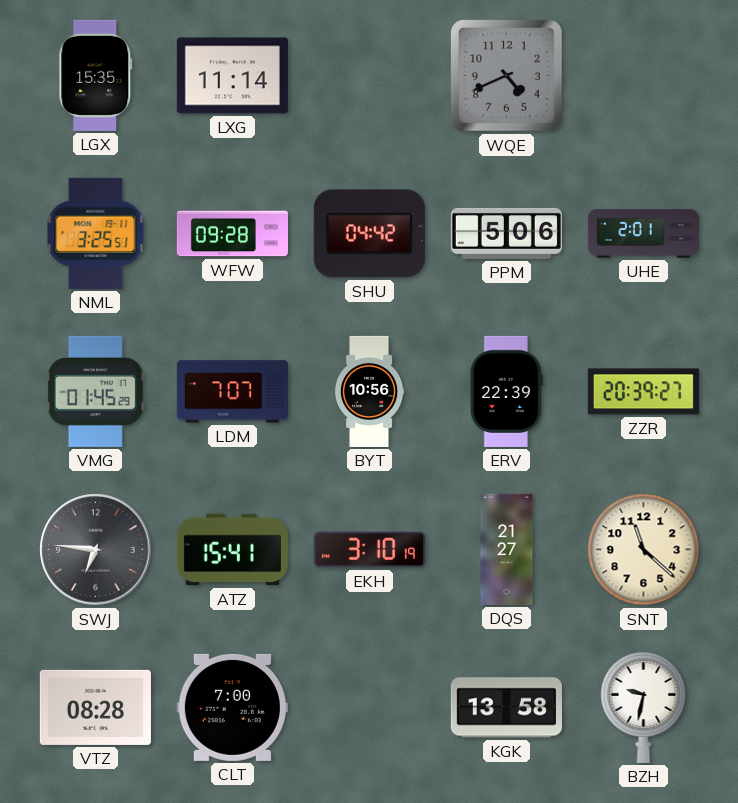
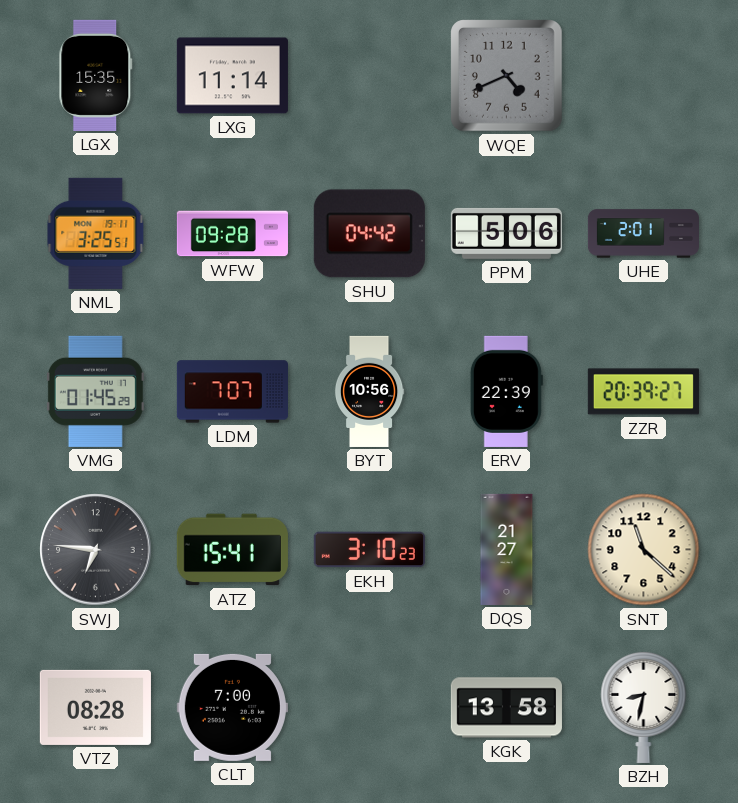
EKH: 3:10:19 -> 3:10:23
BZH: 9:32 -> 8:32
